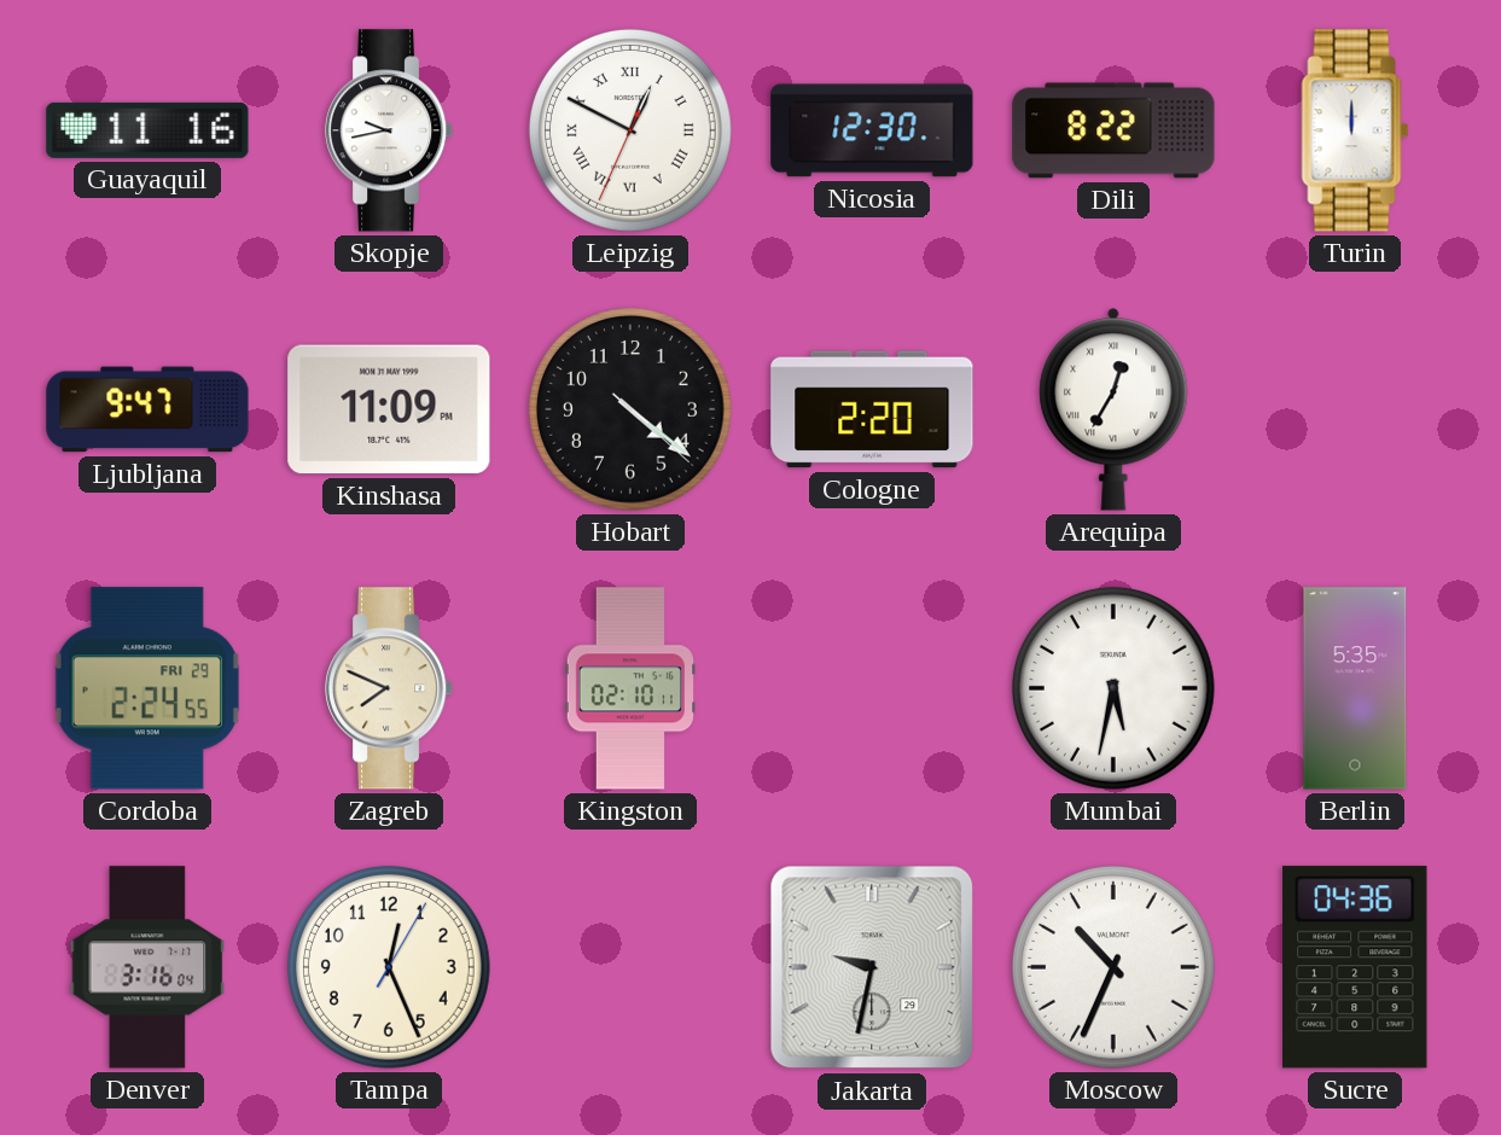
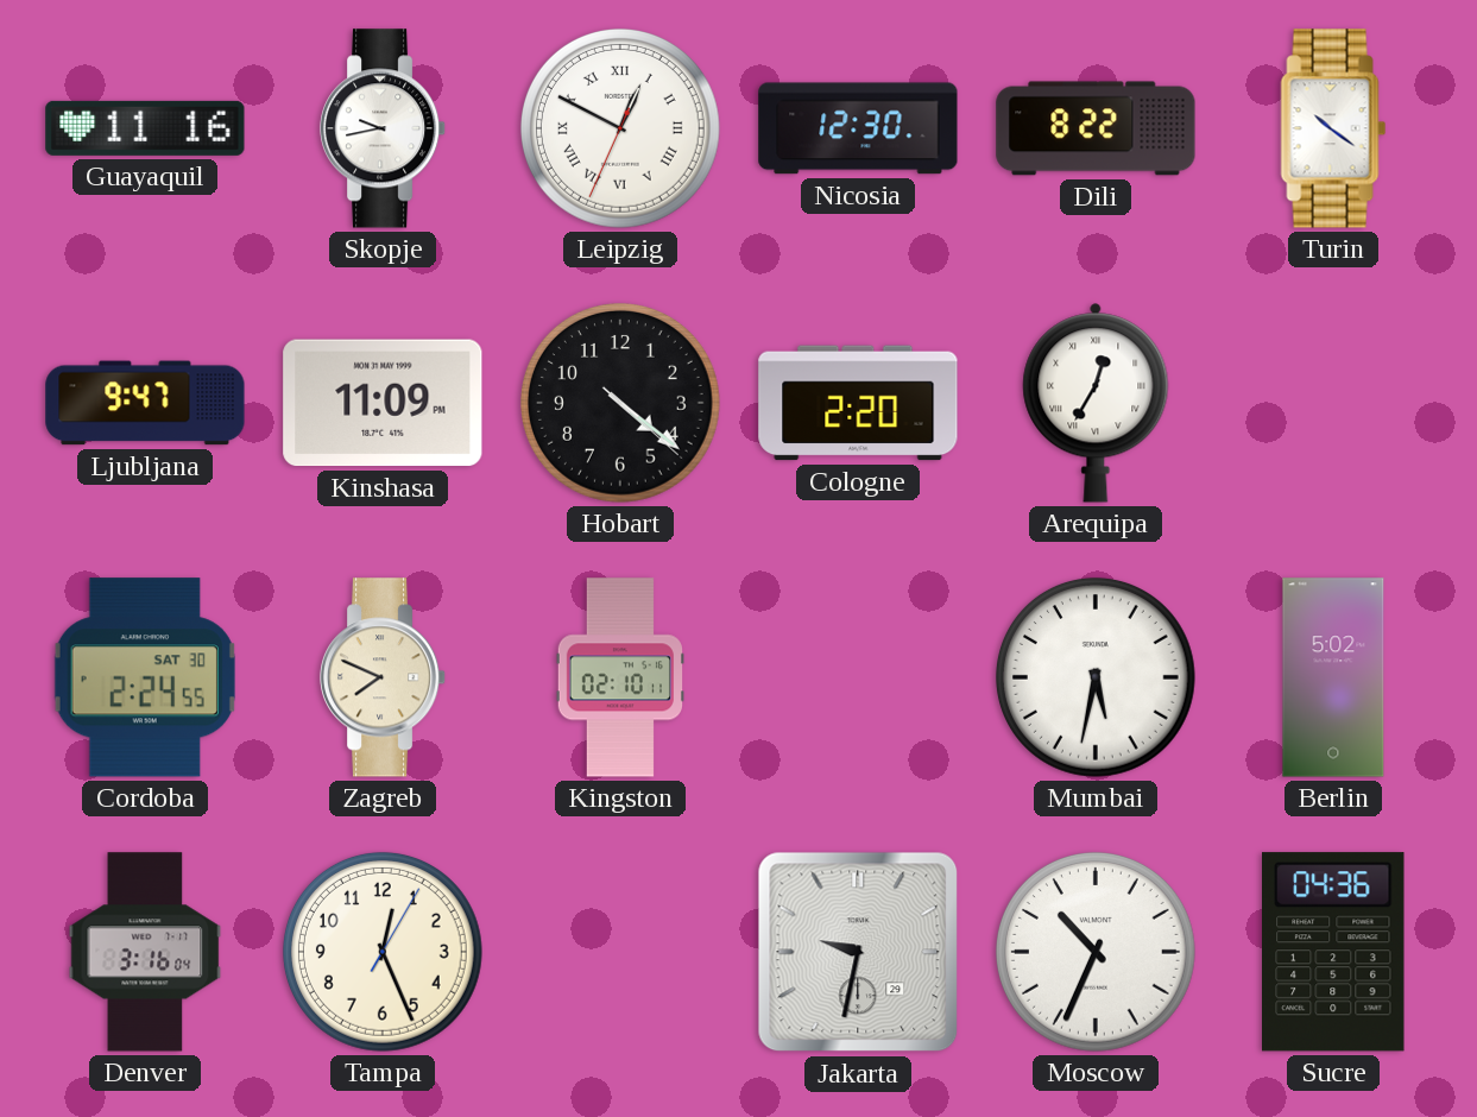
Turin: 12:00 -> 10:21
Cordoba date: FRI 29 -> SAT 30
Berlin: 5:35 -> 5:02
